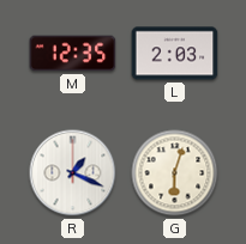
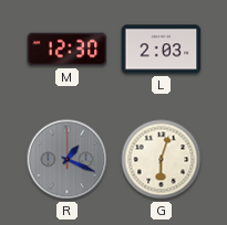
M: 12:35 -> 12:30
R dial: white -> grey
